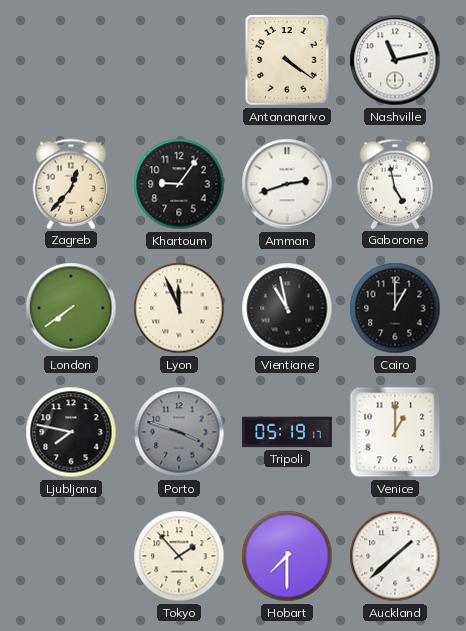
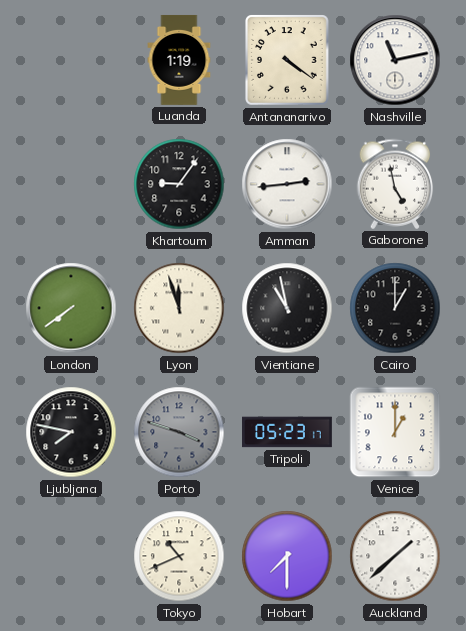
Luanda: none -> 1:19
Zagreb: 12:37 -> none
Amman: 2:42 -> 2:44
Lyon: 11:56 -> 11:57
Tripoli: 05:19 -> 05:23
Tokyo: 1:53 -> 10:41
